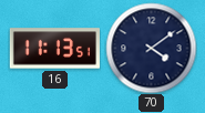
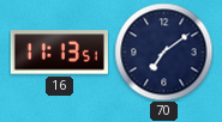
70: 4:09 -> 7:09
